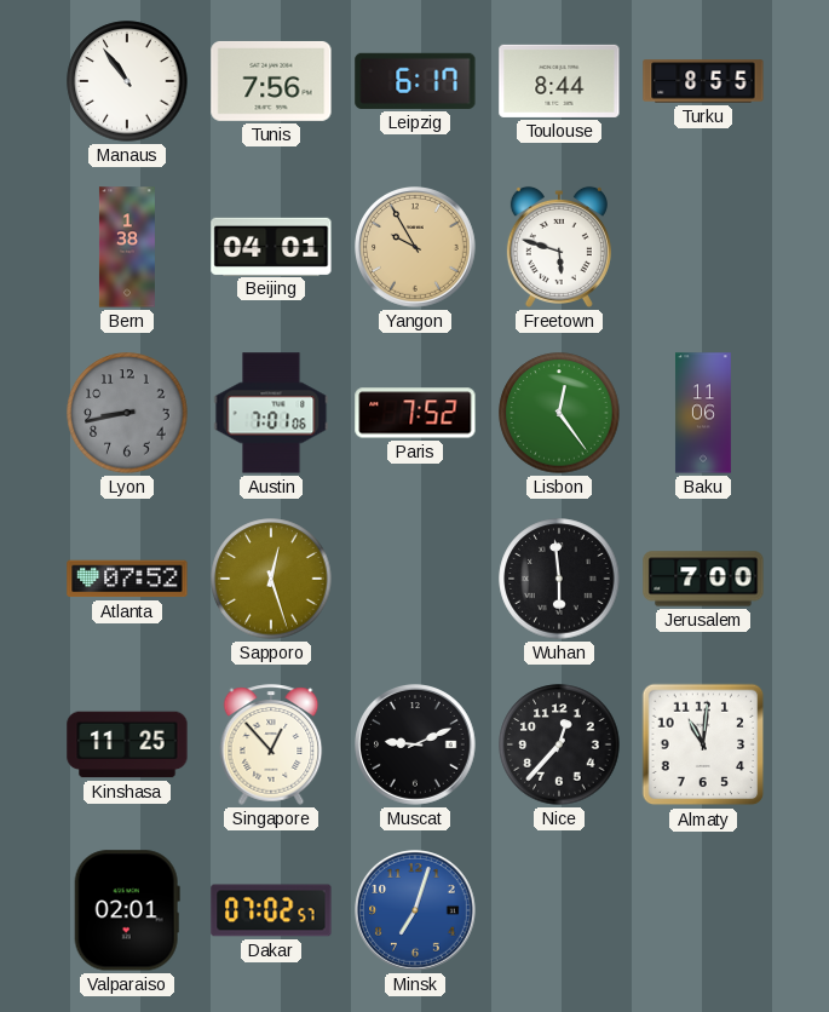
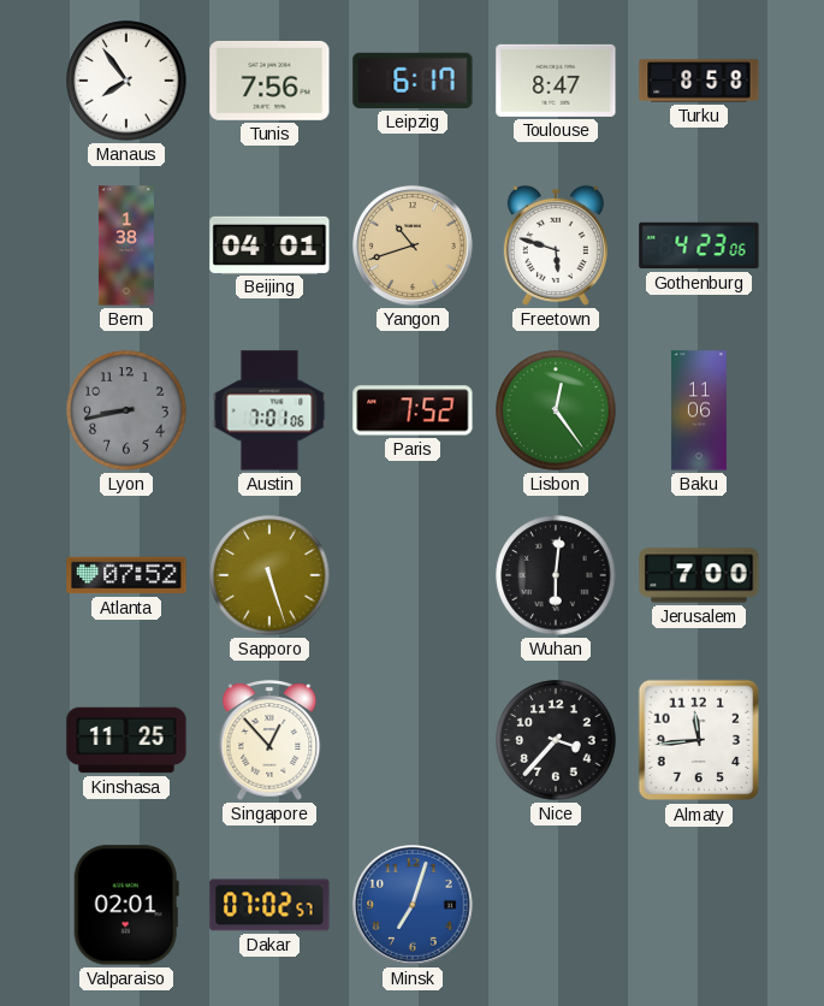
Manaus: 10:54 -> 7:54
Toulouse: 8:44 -> 8:47
Turku: 8:55 -> 8:58
Yangon: 9:55 -> 10:42
Gothenburg: none -> 4:23
Sapporo: 12:27 -> 5:27
Wuhan: 5:59 -> 6:01
Muscat: 9:11 -> none
Nice: 12:37 -> 3:37
Almaty: 11:01 -> 11:44
